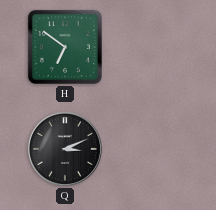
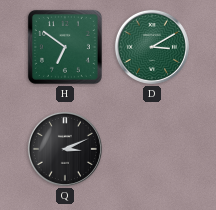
D: none -> 3:10
